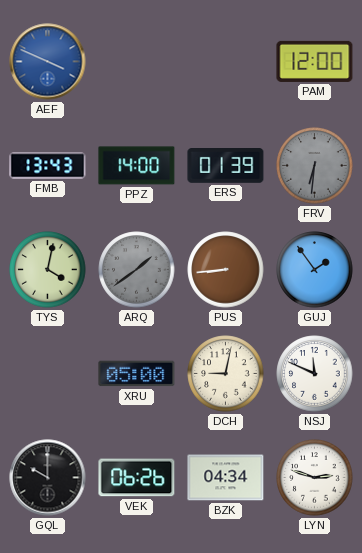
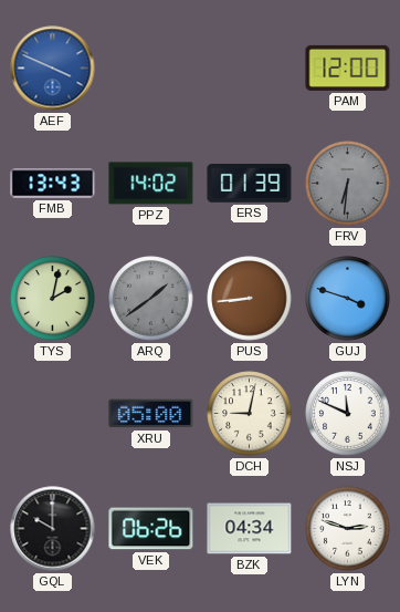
PPZ: 14:00 -> 14:02
TYS: 4:02 -> 2:02
GUJ: 1:54 -> 3:48
